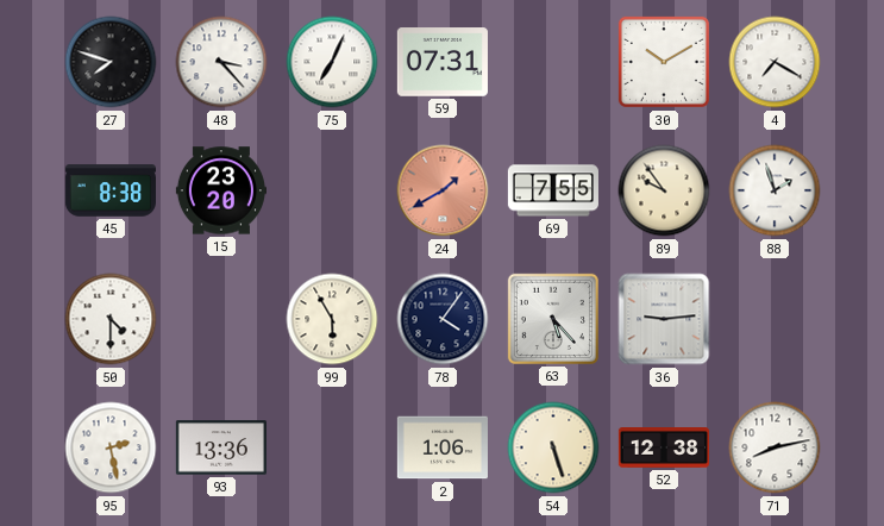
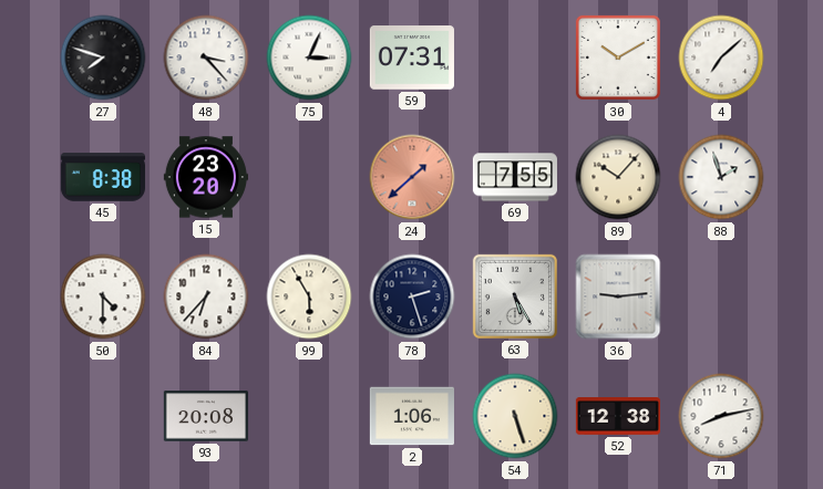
75: 7:04 -> 3:04
4: 7:20 -> 7:08
24: 1:40 -> 1:38
89: 9:54 -> 10:07
84: none -> 6:37
78: 4:06 -> 2:27
63: 5:23 -> 5:25
95: 2:28 -> none
93: 13:36 -> 20:08
